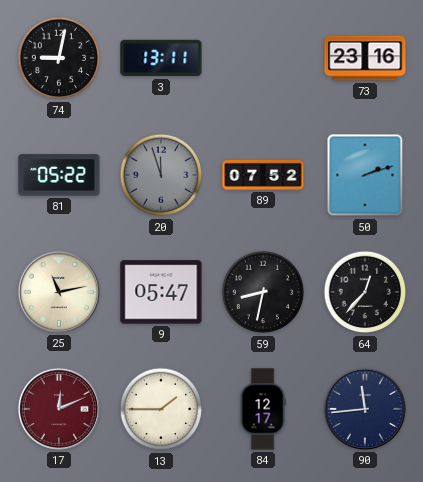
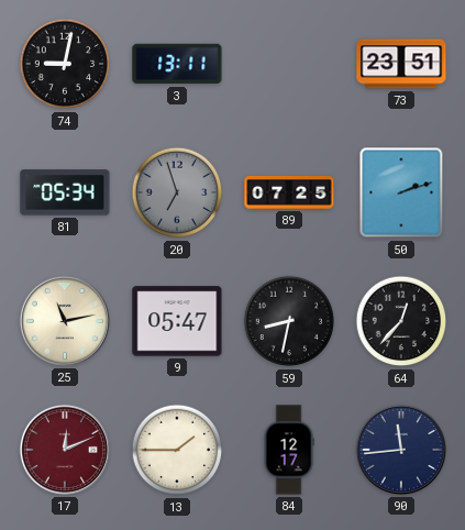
73: 23:16 -> 23:51
81: 05:22 -> 05:34
20: 11:57 -> 6:57
89: 07:52 -> 07:25
